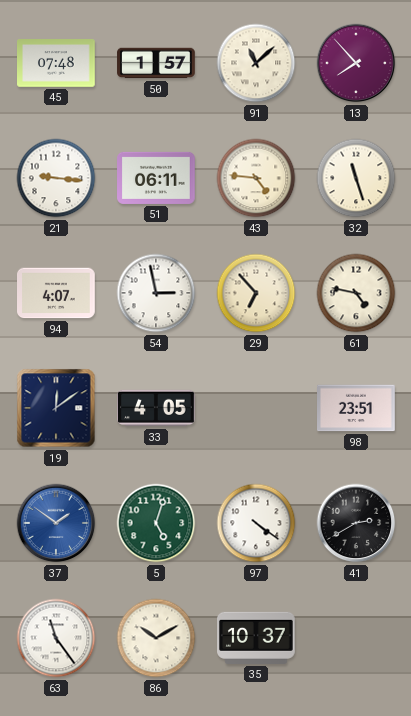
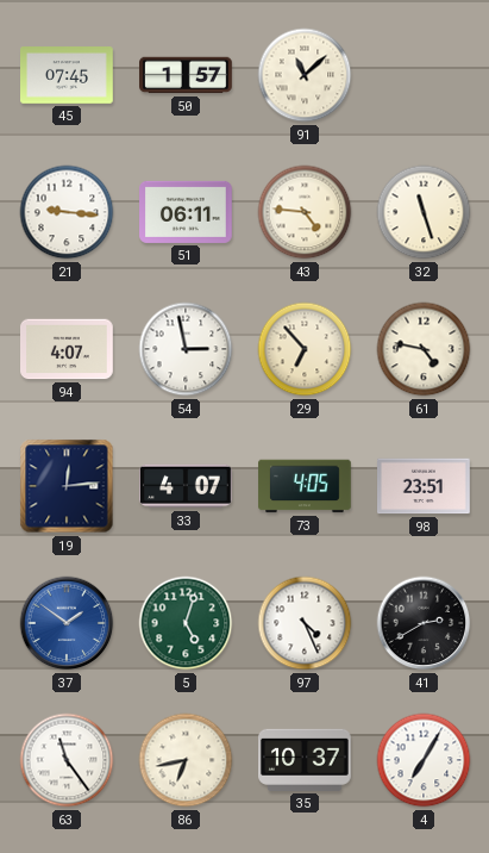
45: 07:48 -> 07:45
13: 7:53 -> none
19: 12:09 -> 12:14
33: 4:05 -> 4:07
73: none -> 4:05
97: 4:21 -> 4:26
86: 10:10 -> 6:43
4: none -> 7:05
